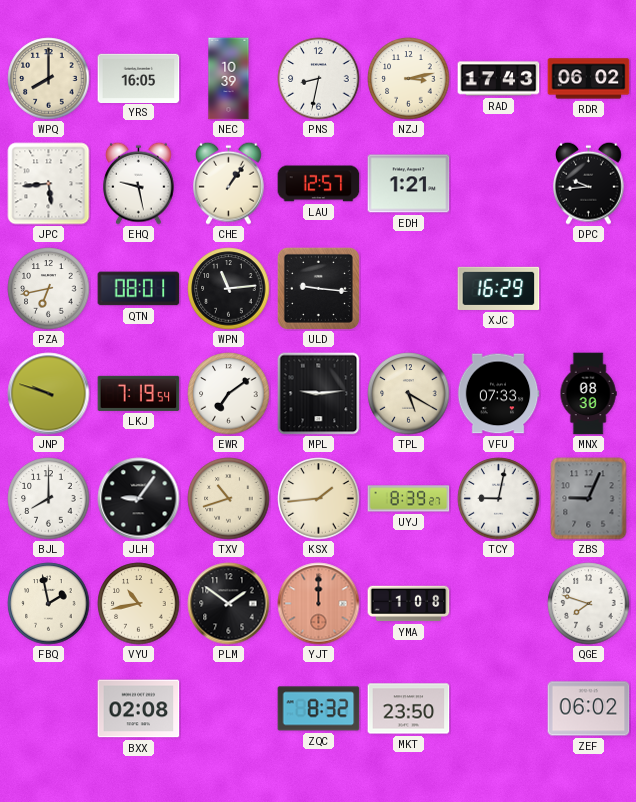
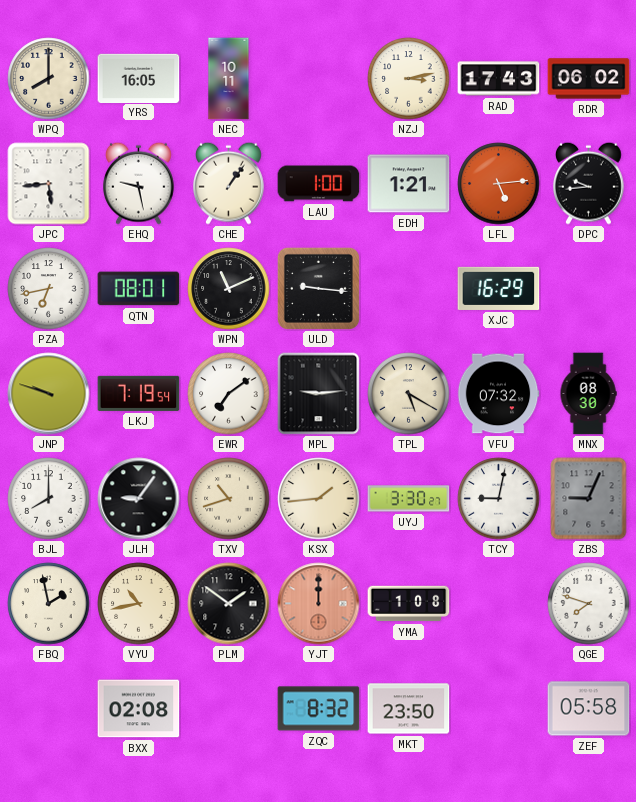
NEC: 10:39 -> 10:11
PNS: 8:32 -> none
LAU: 12:57 -> 1:00
LFL: none -> 5:14
WPN: 11:14 -> 11:11
VFU: 07:33 -> 07:32
UYJ: 8:39 -> 3:30
ZEF: 06:02 -> 05:58
